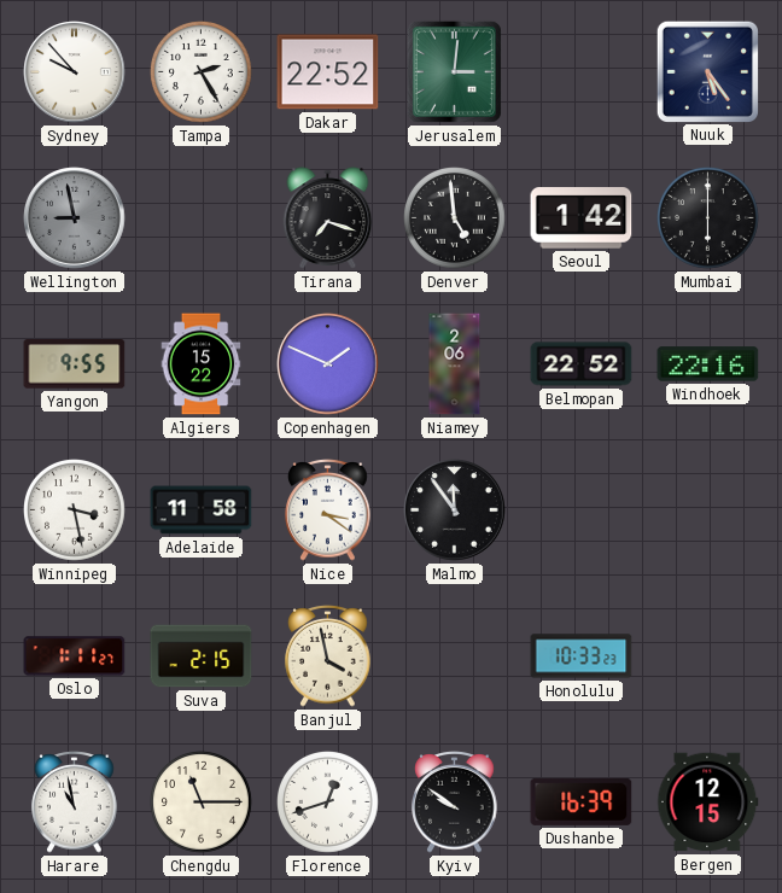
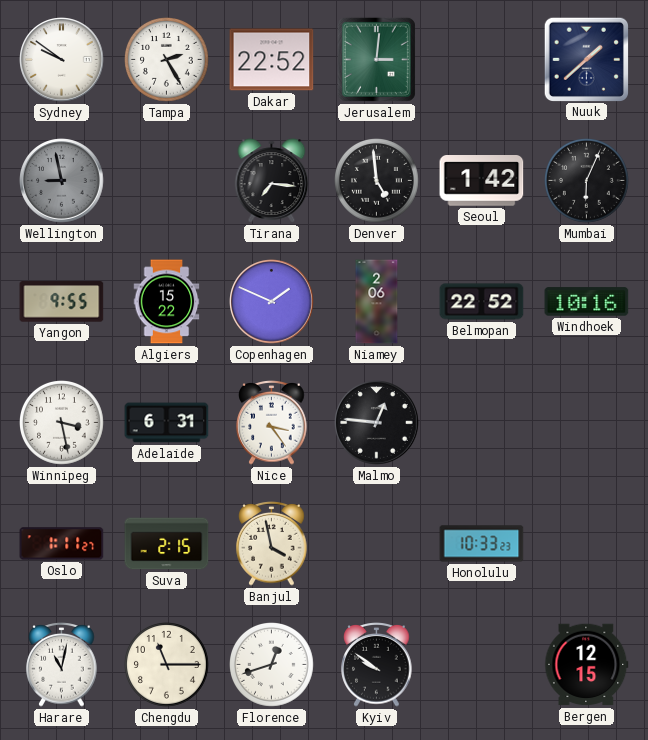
Sydney: 9:53 -> 9:51
Nuuk: 5:24 -> 1:38
Tirana: 7:18 -> 7:16
Mumbai: 6:00 -> 6:04
Windhoek: 22:16 -> 10:16
Adelaide: 11:58 -> 6:31
Nice: 3:21 -> 3:24
Malmo: 11:54 -> 12:46
Harare: 10:58 -> 11:02
Dushanbe: 16:39 -> none
